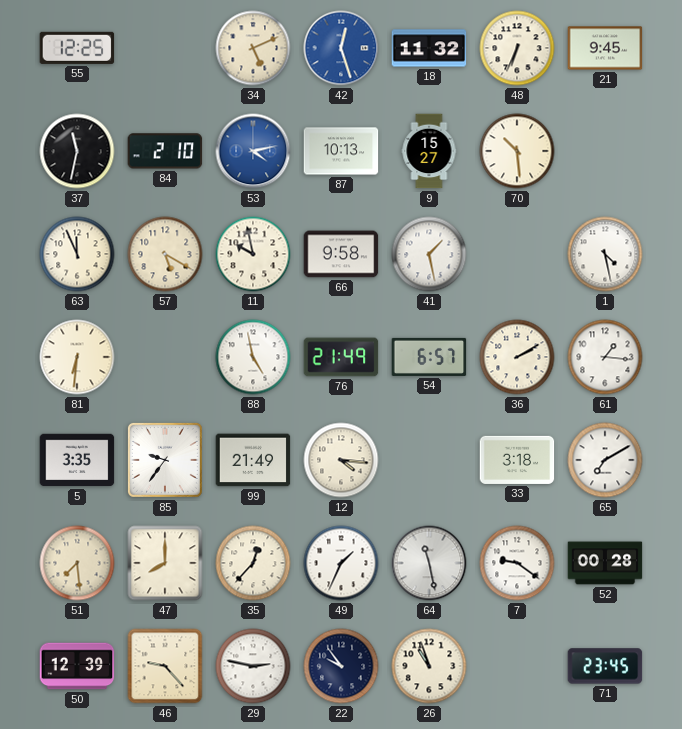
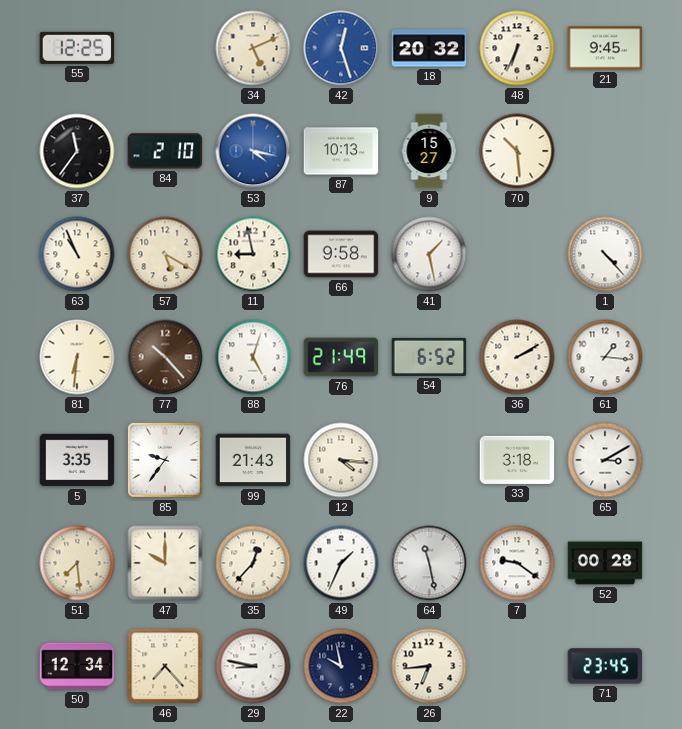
18: 11:32 -> 20:32
37: 11:32 -> 11:36
53: 4:13 -> 4:17
63: 11:56 -> 10:56
11: 9:58 -> 8:58
1: 4:28 -> 4:23
77: none -> 10:23
88: 4:58 -> 5:03
54: 6:57 -> 6:52
99: 21:49 -> 21:43
65: 7:10 -> 3:10
47: 8:00 -> 10:00
50: 12:39 -> 12:34
46: 9:23 -> 7:23
29: 2:47 -> 8:47
22: 9:54 -> 9:58
26: 10:57 -> 6:44
